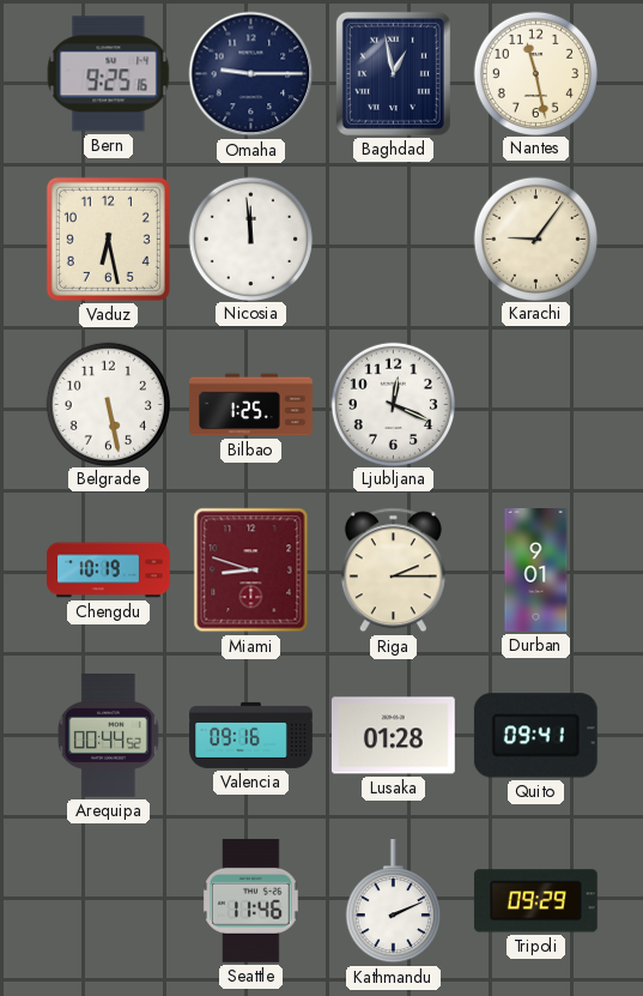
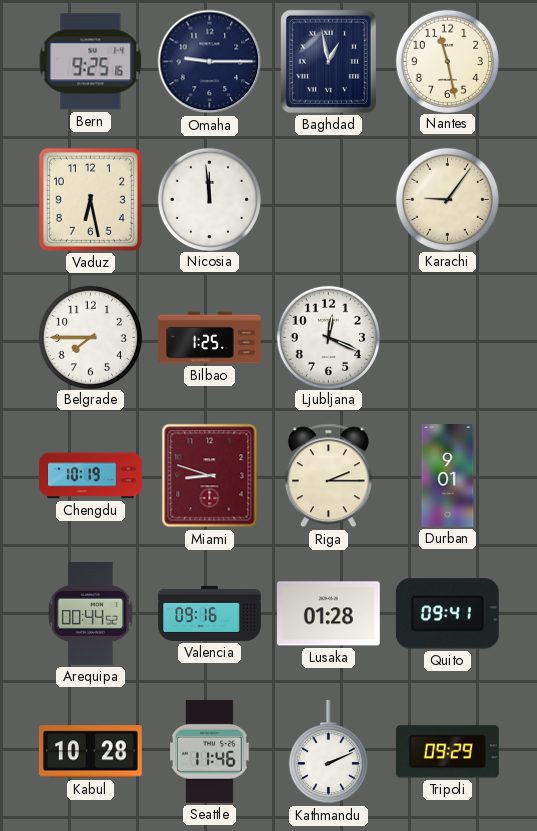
Belgrade: 5:28 -> 7:45
Kabul: none -> 10:28
